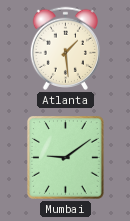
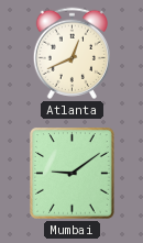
Atlanta: 1:29 -> 12:41
